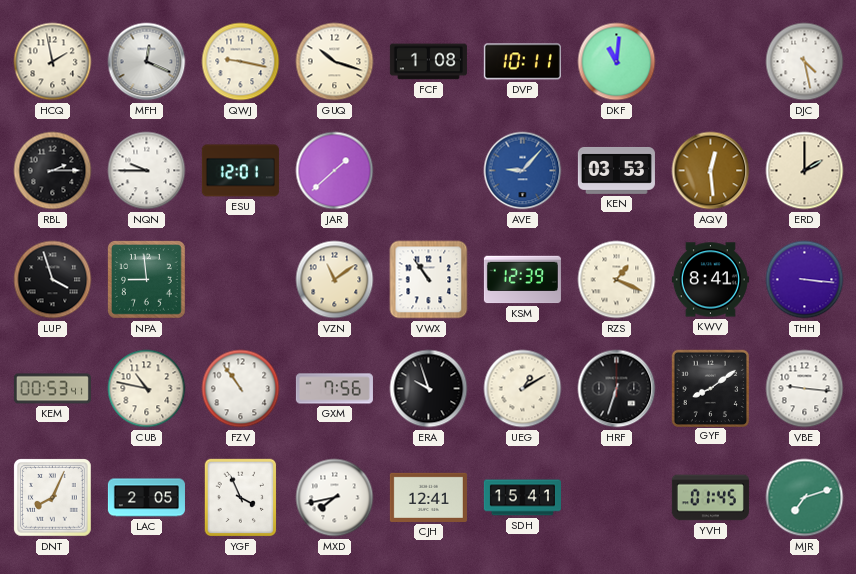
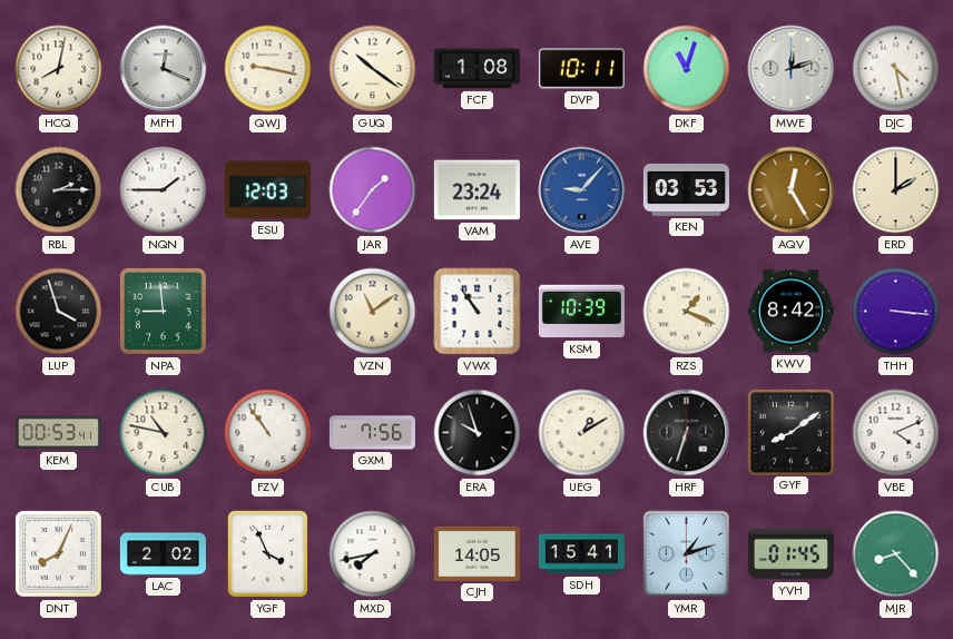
HCQ: 1:58 -> 8:02
GUQ: 10:18 -> 10:21
DKF: 11:01 -> 11:03
MWE: none -> 12:12
NQN: 9:45 -> 1:45
ESU: 12:01 -> 12:03
JAR: 1:38 -> 1:36
VAM: none -> 23:24
AQV: 12:29 -> 12:25
KSM: 12:39 -> 10:39
KWV: 8:41 -> 8:42
VBE: 9:16 -> 4:11
LAC: 2:05 -> 2:02
CJH: 12:41 -> 14:05
YMR: none -> 1:12
MJR: 7:12 -> 8:23
